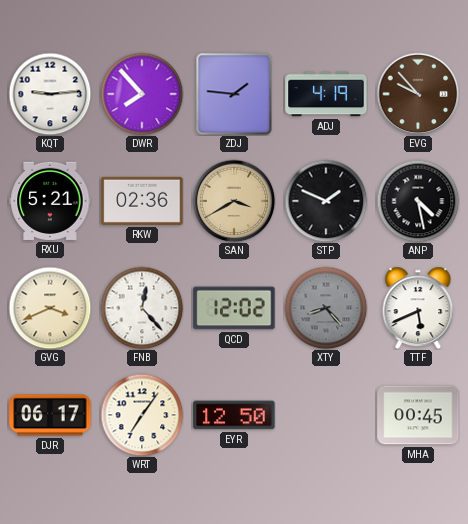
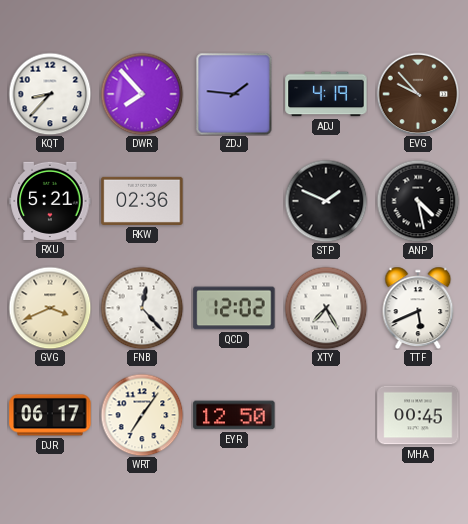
KQT: 9:14 -> 8:37
SAN: 3:40 -> none
XTY: 8:23 -> 7:25
XTY dial: grey -> white
